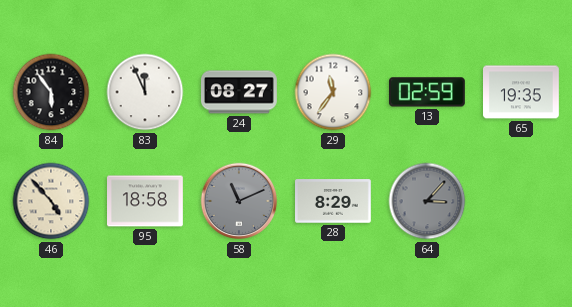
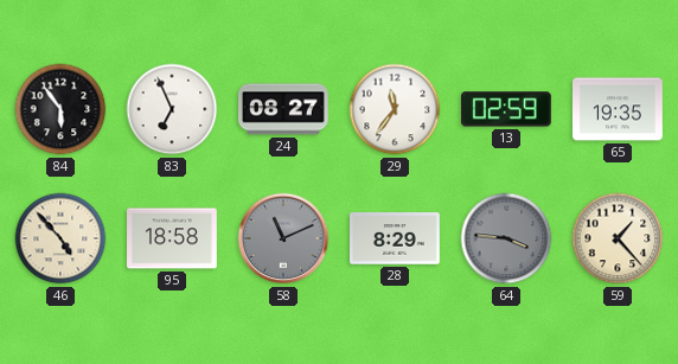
83: 11:56 -> 6:56
64: 3:07 -> 3:46
59: none -> 1:23
